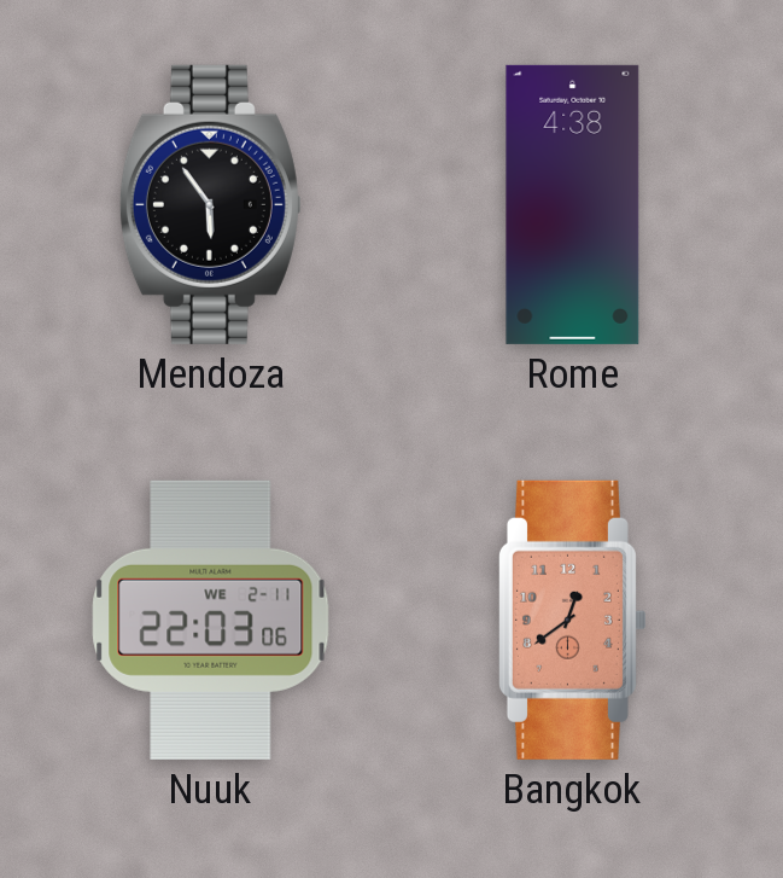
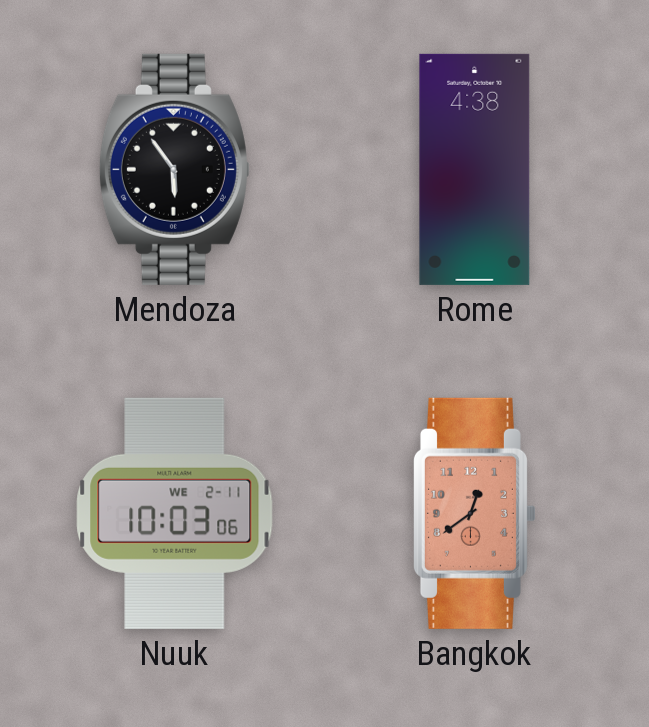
Nuuk: 22:03 -> 10:03
